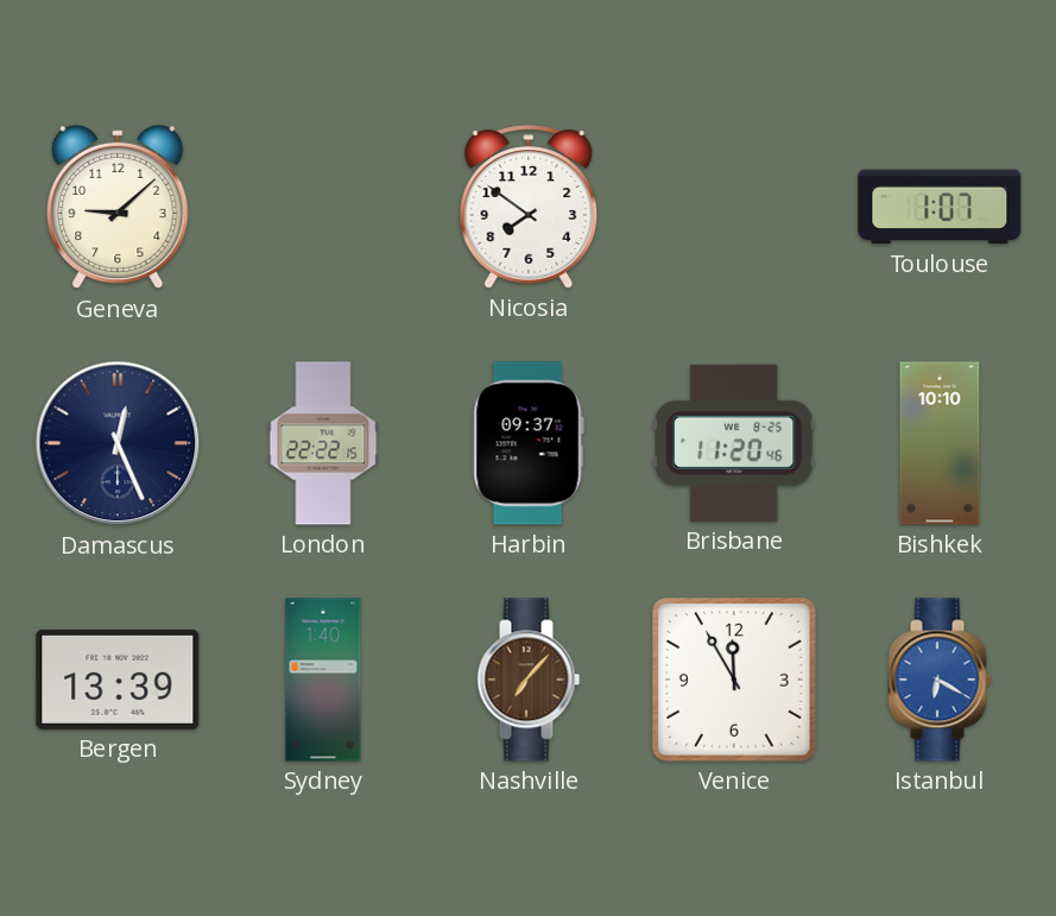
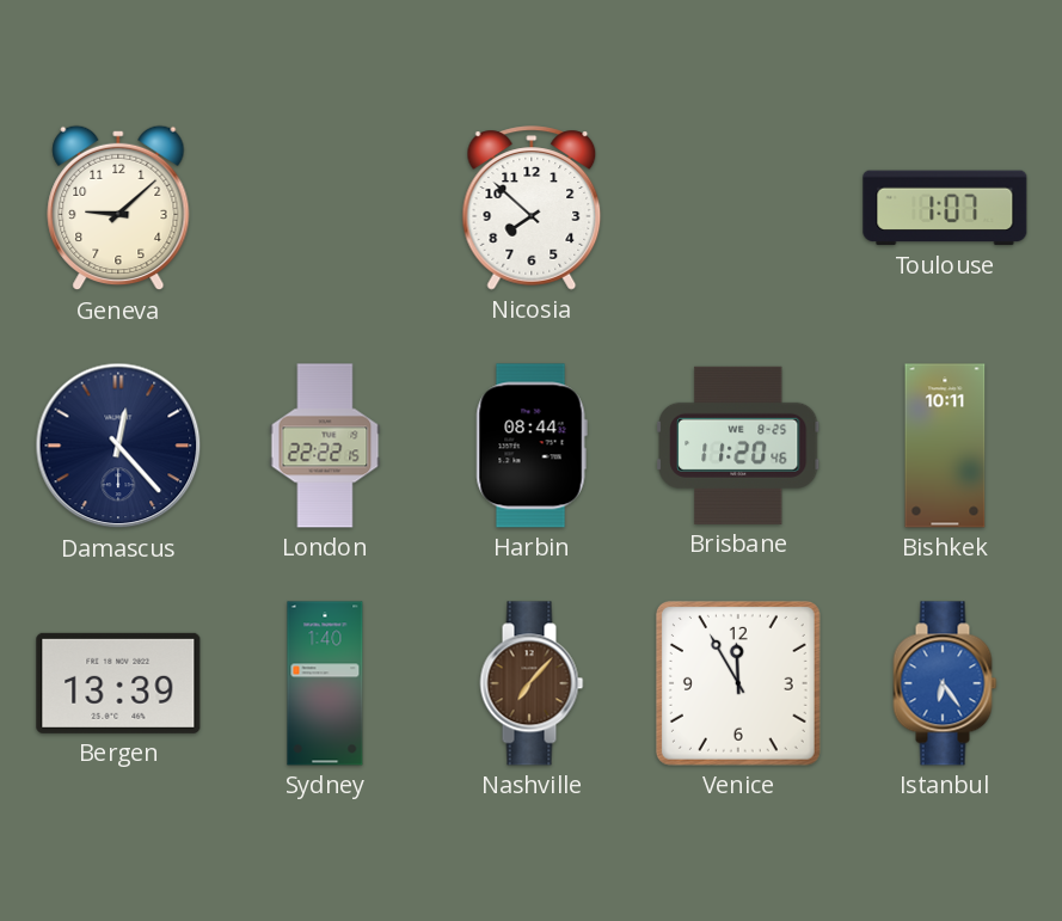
Nicosia: 7:51 -> 7:52
Damascus: 12:26 -> 12:23
Harbin: 09:37 -> 08:44
Bishkek: 10:10 -> 10:11
Istanbul: 6:20 -> 6:24
